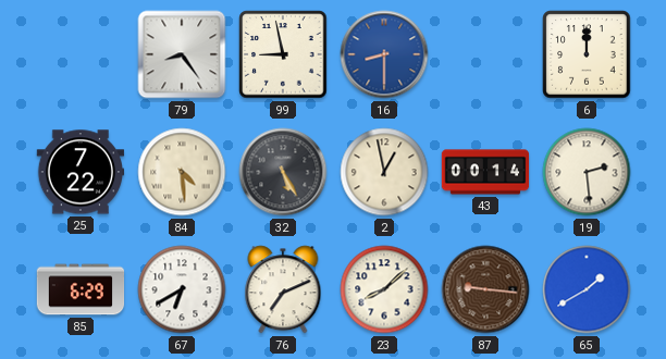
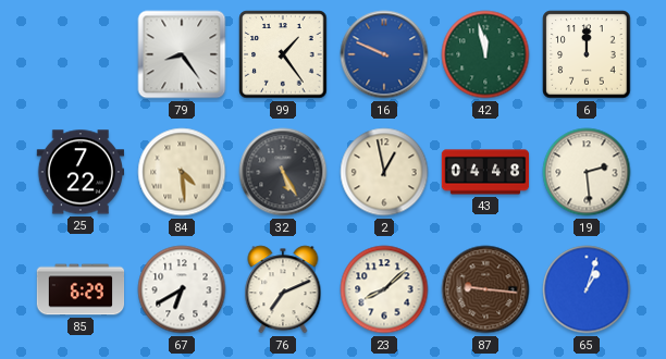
99: 8:58 -> 1:24
16: 8:30 -> 9:49
42: none -> 11:58
43: 00:14 -> 04:48
65: 1:40 -> 1:03
